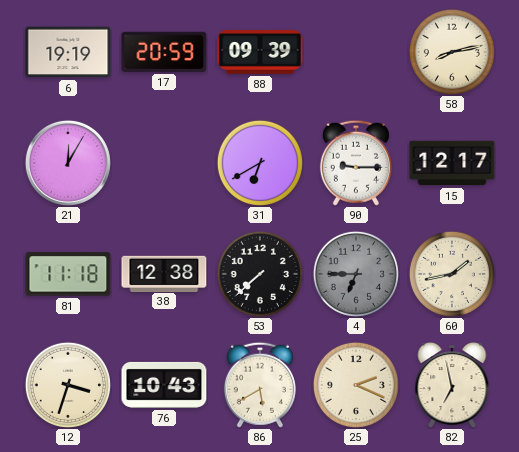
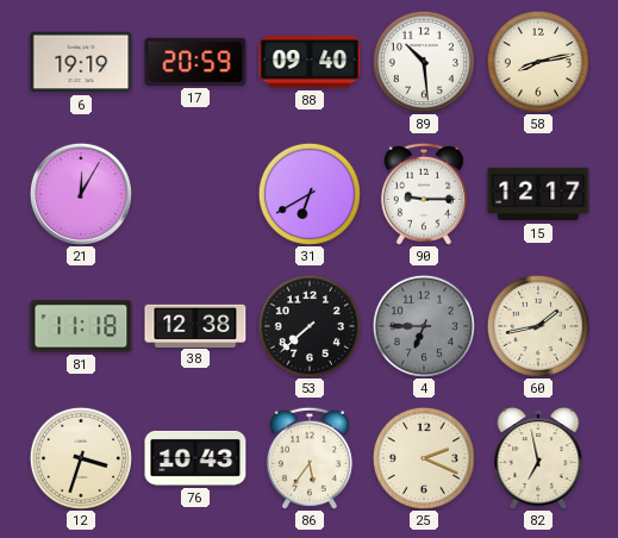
88: 09:39 -> 09:40
89: none -> 10:29
86: 5:40 -> 5:36
